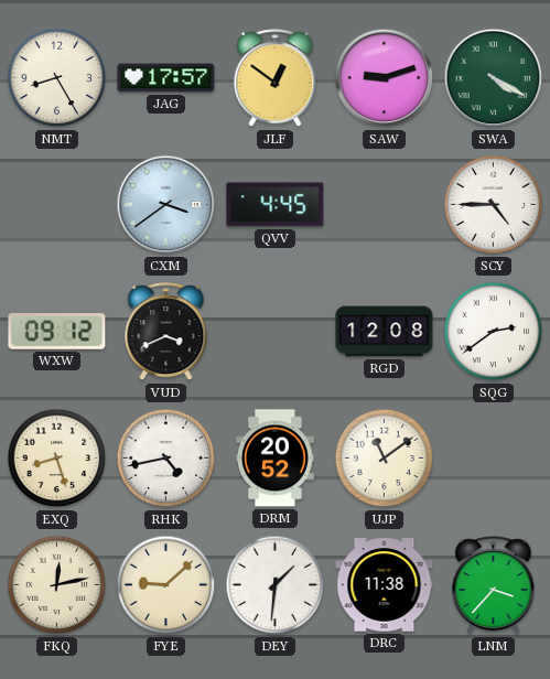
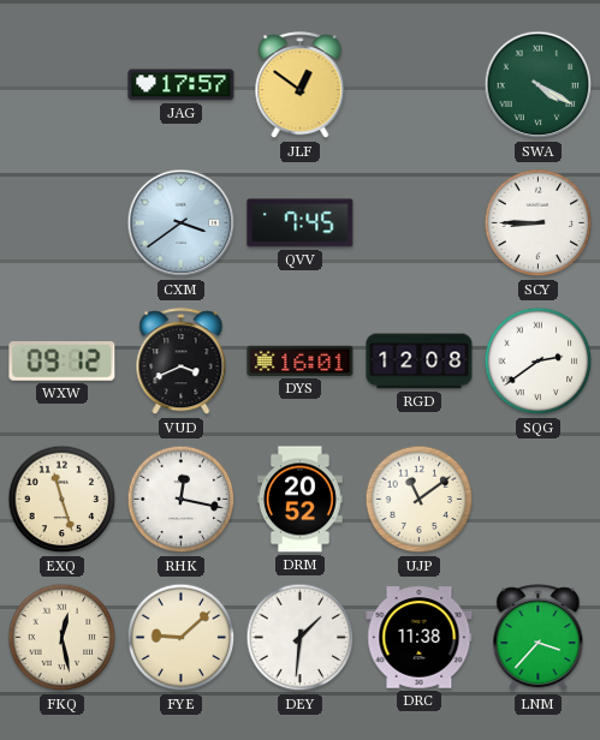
NMT: 8:25 -> none
SAW: 9:12 -> none
QVV: 4:45 -> 7:45
SCY: 4:45 -> 8:45
DYS: none -> 16:01
EXQ: 8:27 -> 11:27
RHK: 4:43 -> 12:17
FKQ: 12:13 -> 12:28
